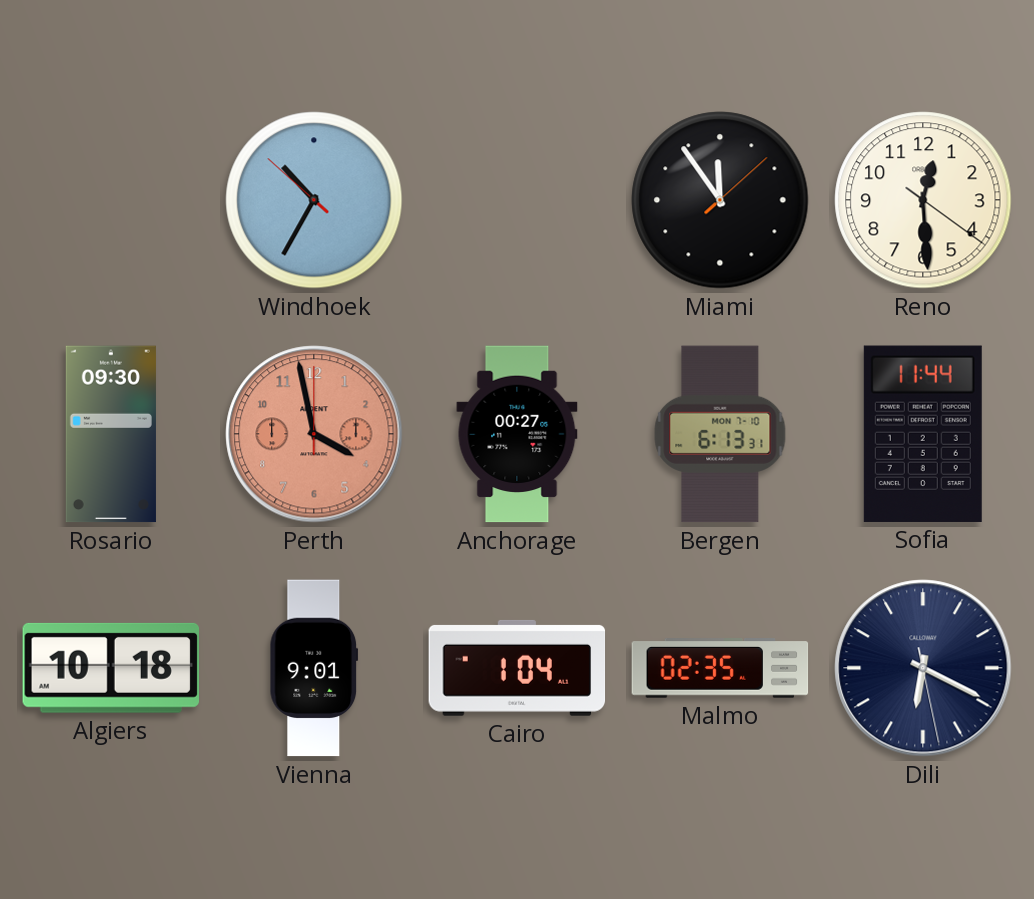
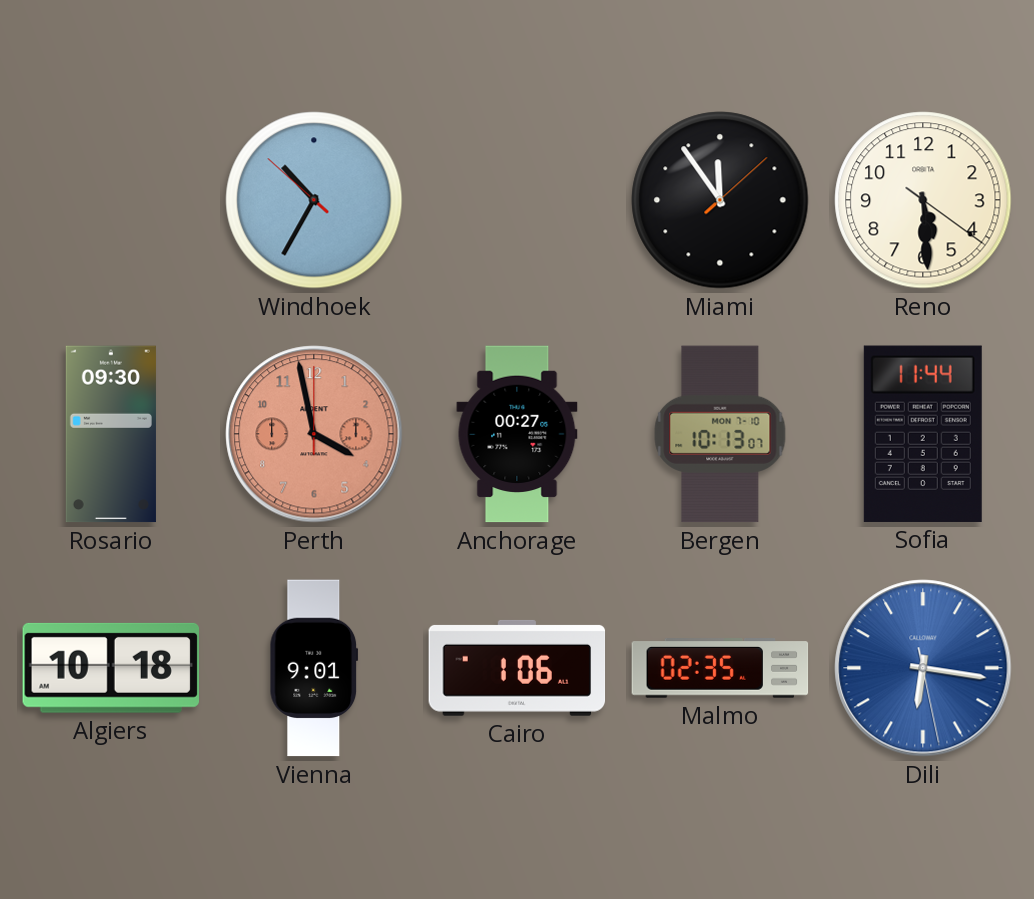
Reno: 12:29 -> 5:29
Bergen: 6:13 -> 10:13
Cairo: 1:04 -> 1:06
Dili: 6:19 -> 6:16
Dili dial: navy -> blue
